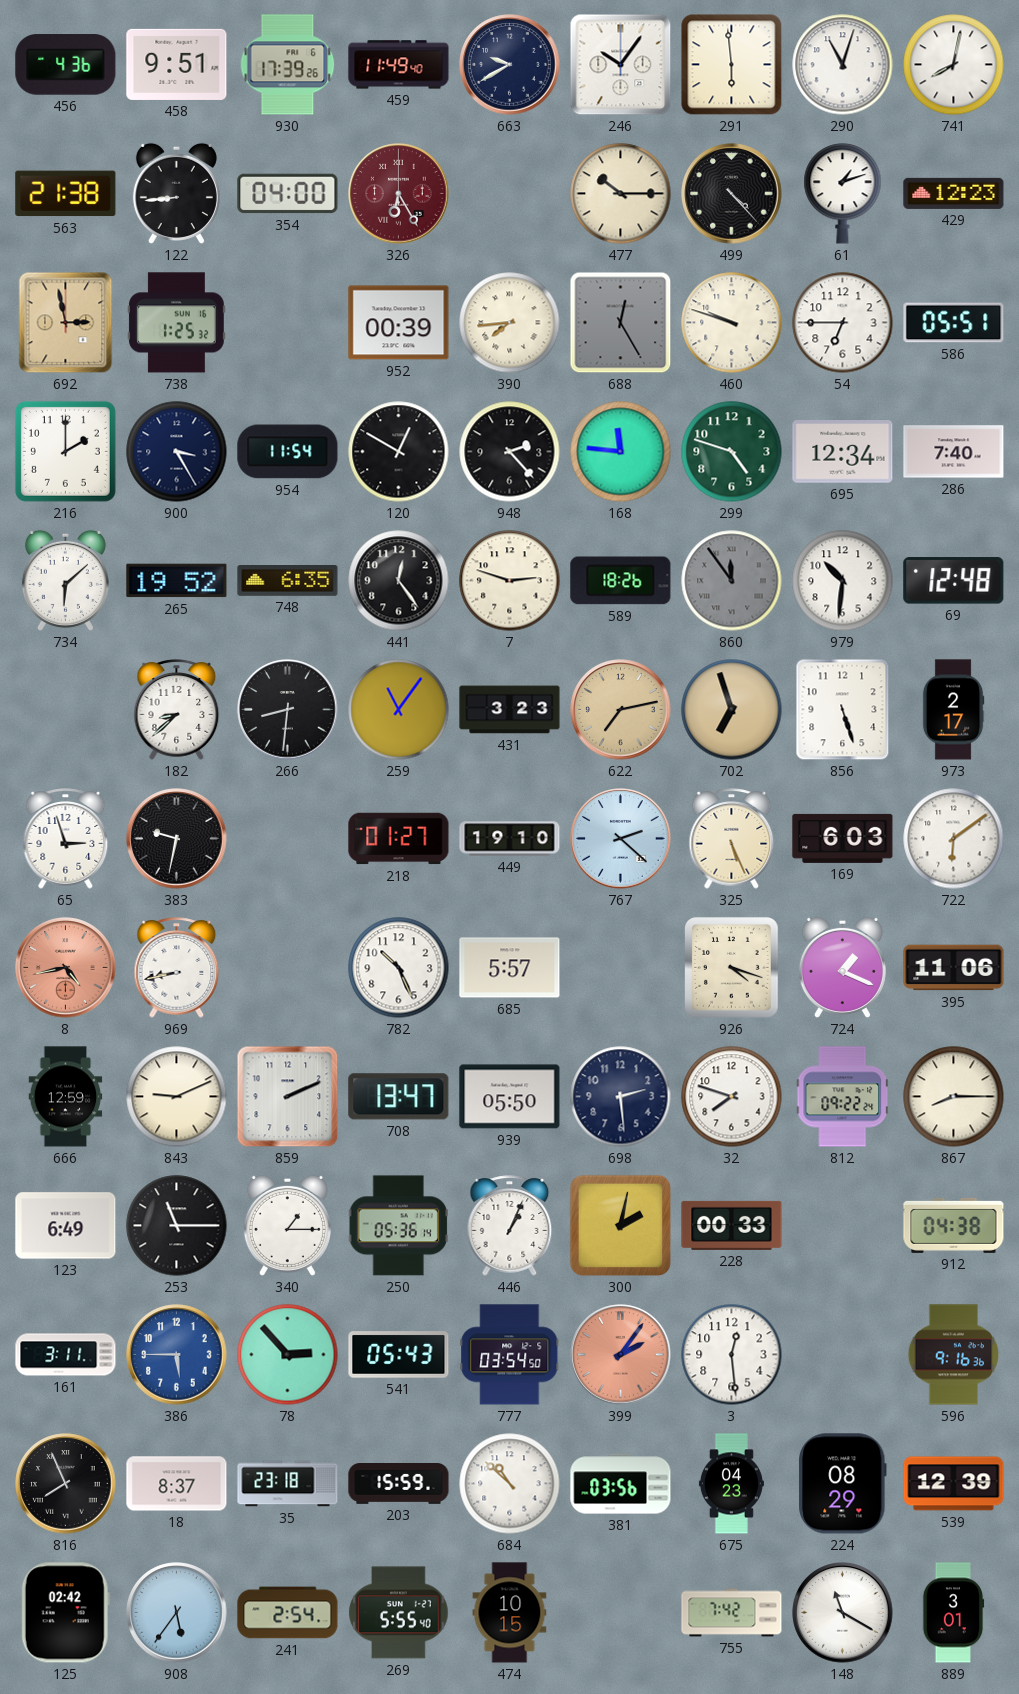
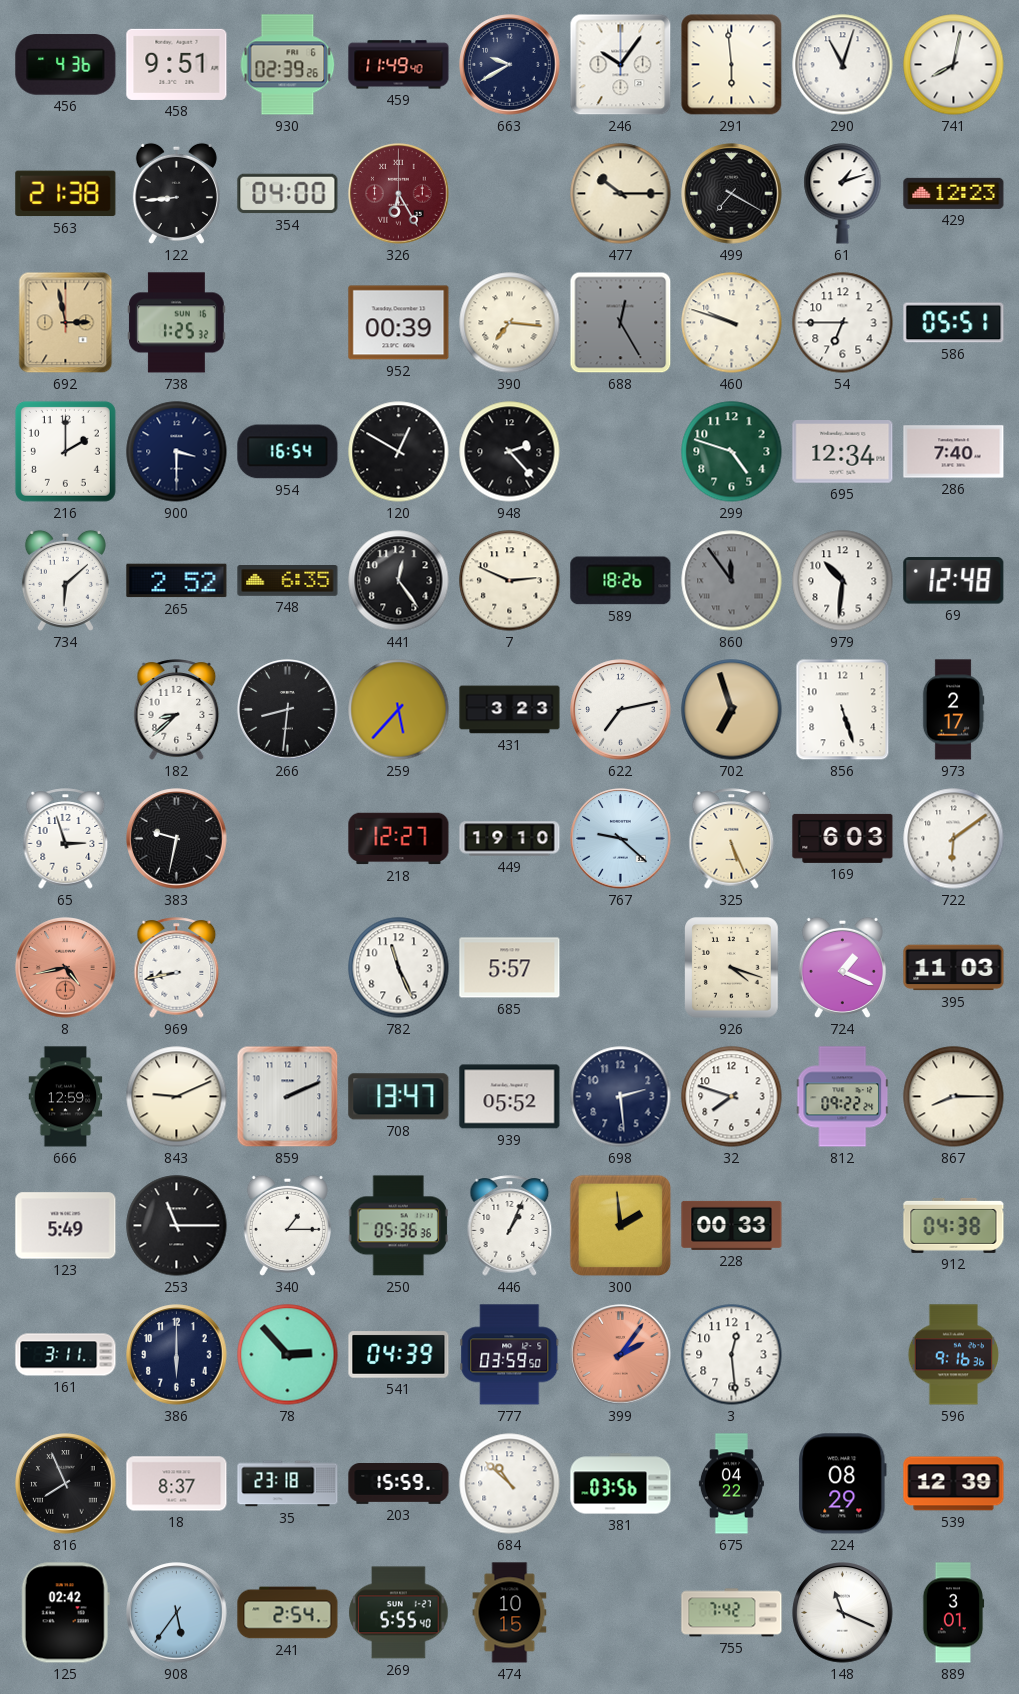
930: 17:39 -> 02:39
499: 4:23 -> 7:20
390: 7:44 -> 7:16
900: 3:25 -> 3:30
954: 11:54 -> 16:54
168: 11:46 -> none
265: 19:52 -> 2:52
7: 2:48 -> 2:49
259: 11:06 -> 5:37
622 dial: champagne -> white
218: 01:27 -> 12:27
767: 2:22 -> 9:22
782: 10:26 -> 11:26
395: 11:06 -> 11:03
939: 05:50 -> 05:52
123: 6:49 -> 5:49
250: 05:36:14 -> 05:36:36
300: 2:02 -> 1:59
386: 5:45 -> 6:00
386 dial: blue -> navy
541: 05:43 -> 04:39
777: 03:54 -> 03:59
675: 04:23 -> 04:22
148: 11:20 -> 11:19
